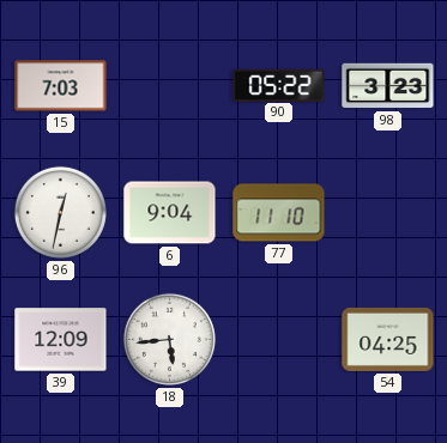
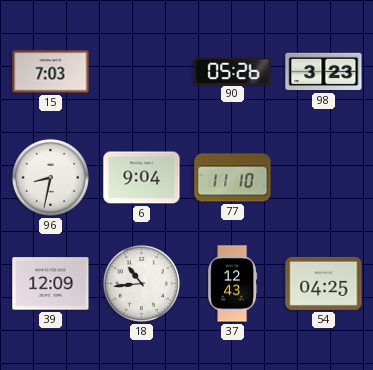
90: 05:22 -> 05:26
96: 12:32 -> 8:32
18: 5:44 -> 10:44
37: none -> 12:43
